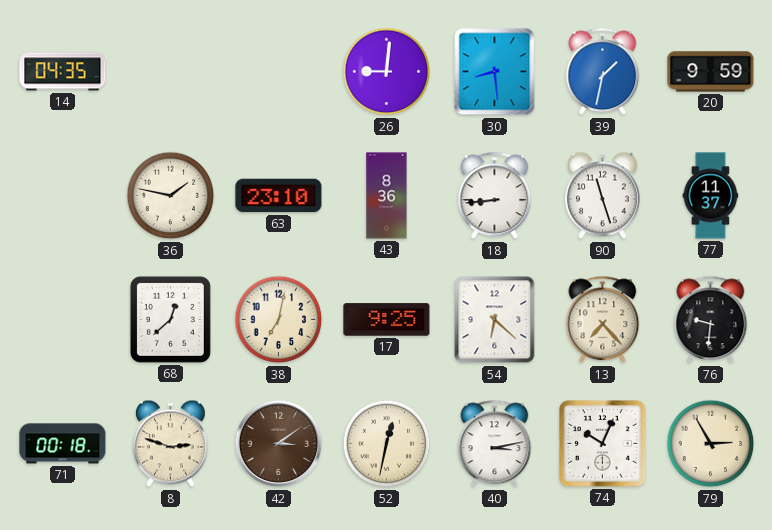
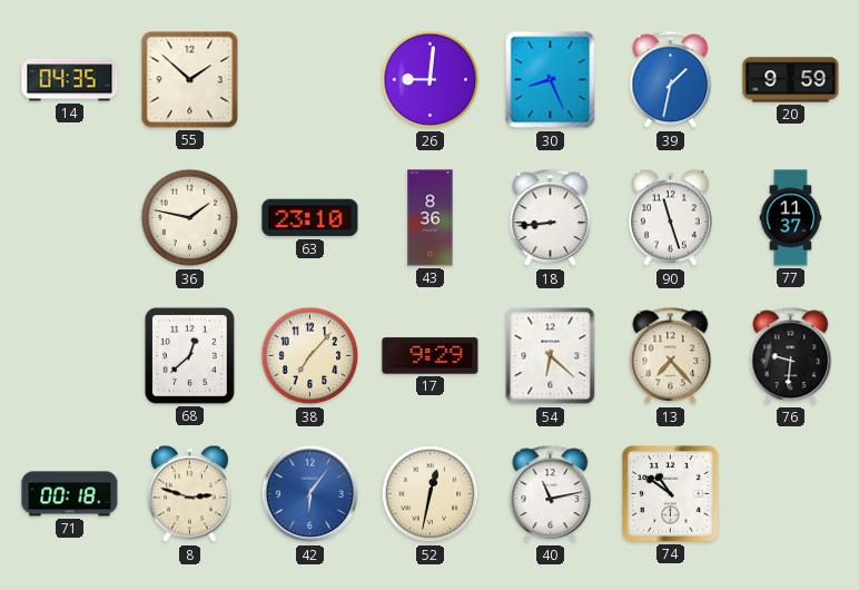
55: none -> 1:52
30: 8:29 -> 8:26
38: 7:02 -> 7:07
17: 9:25 -> 9:29
42: 3:09 -> 6:06
42 dial: brown -> blue
40: 3:13 -> 11:13
74: 10:04 -> 10:51
79: 2:55 -> none
